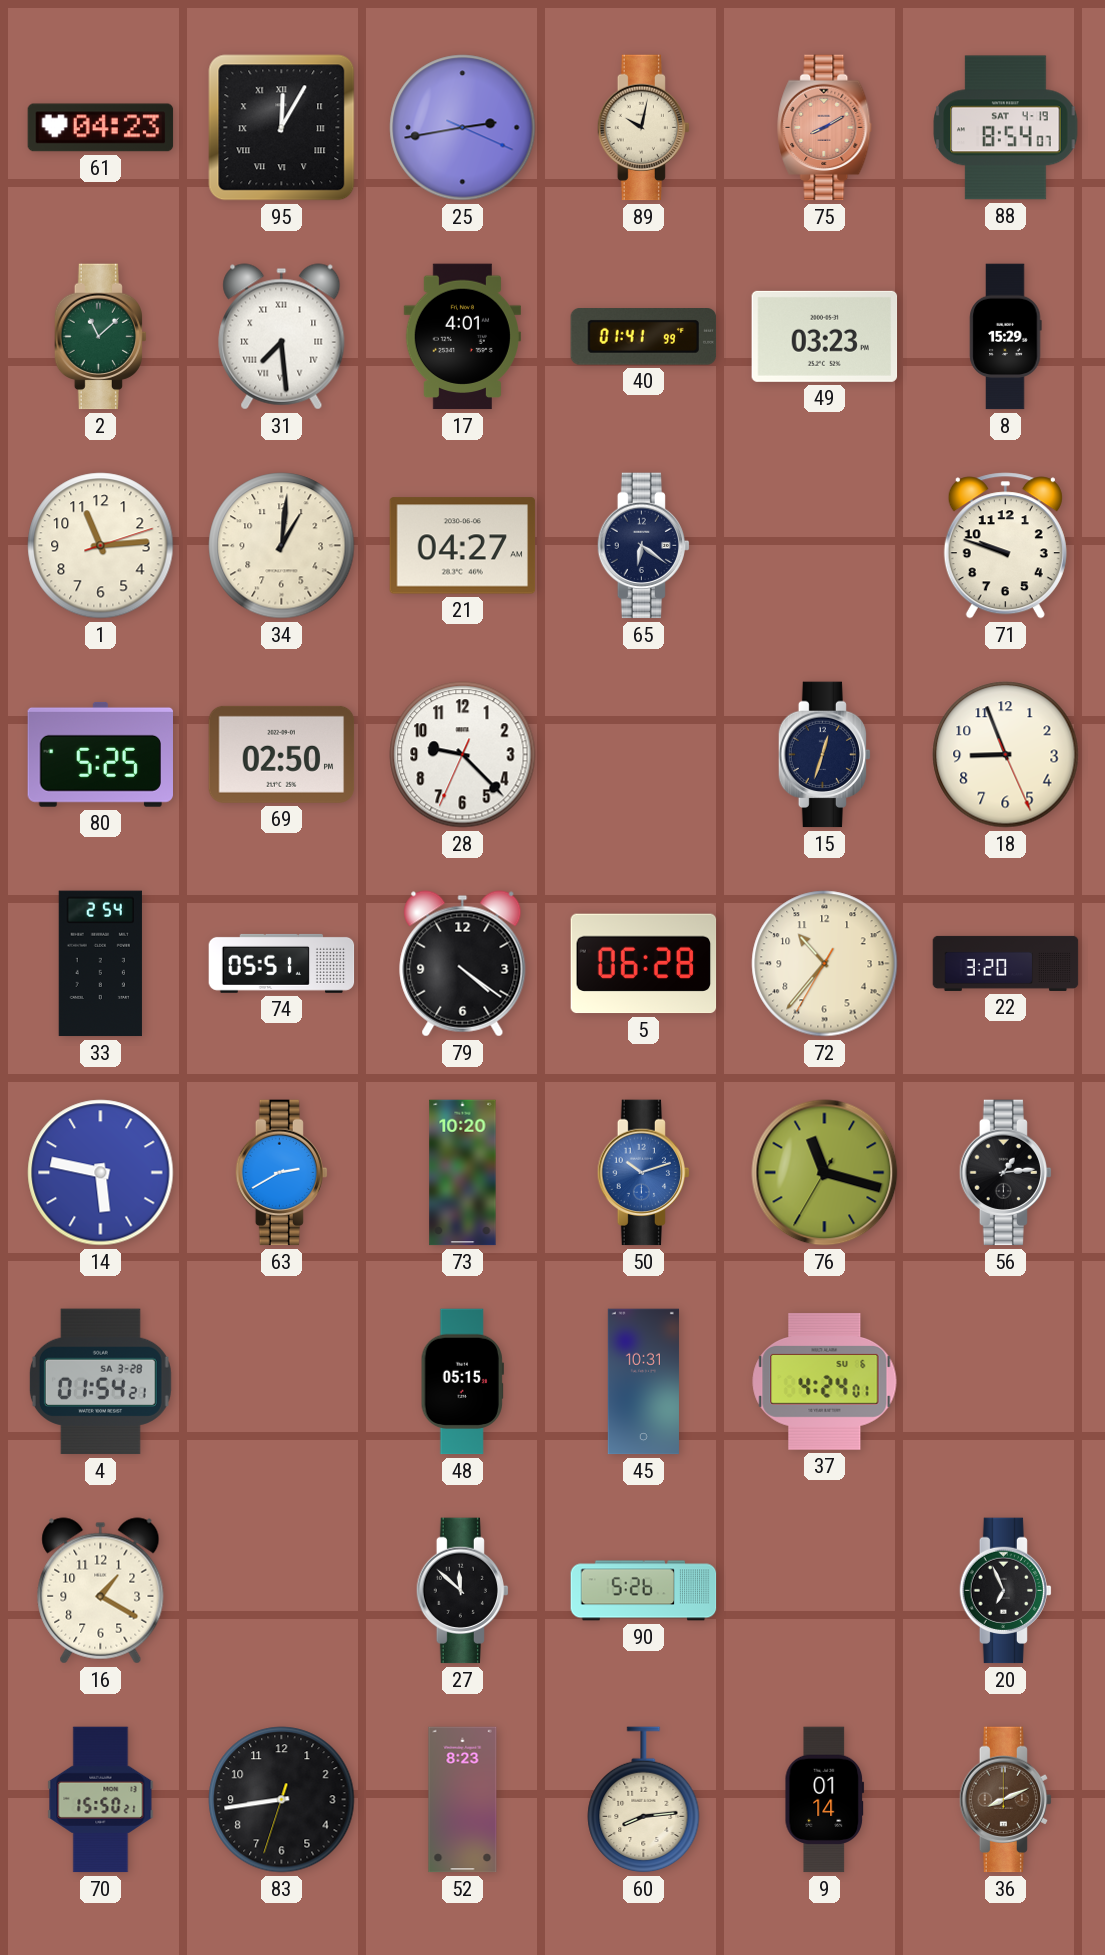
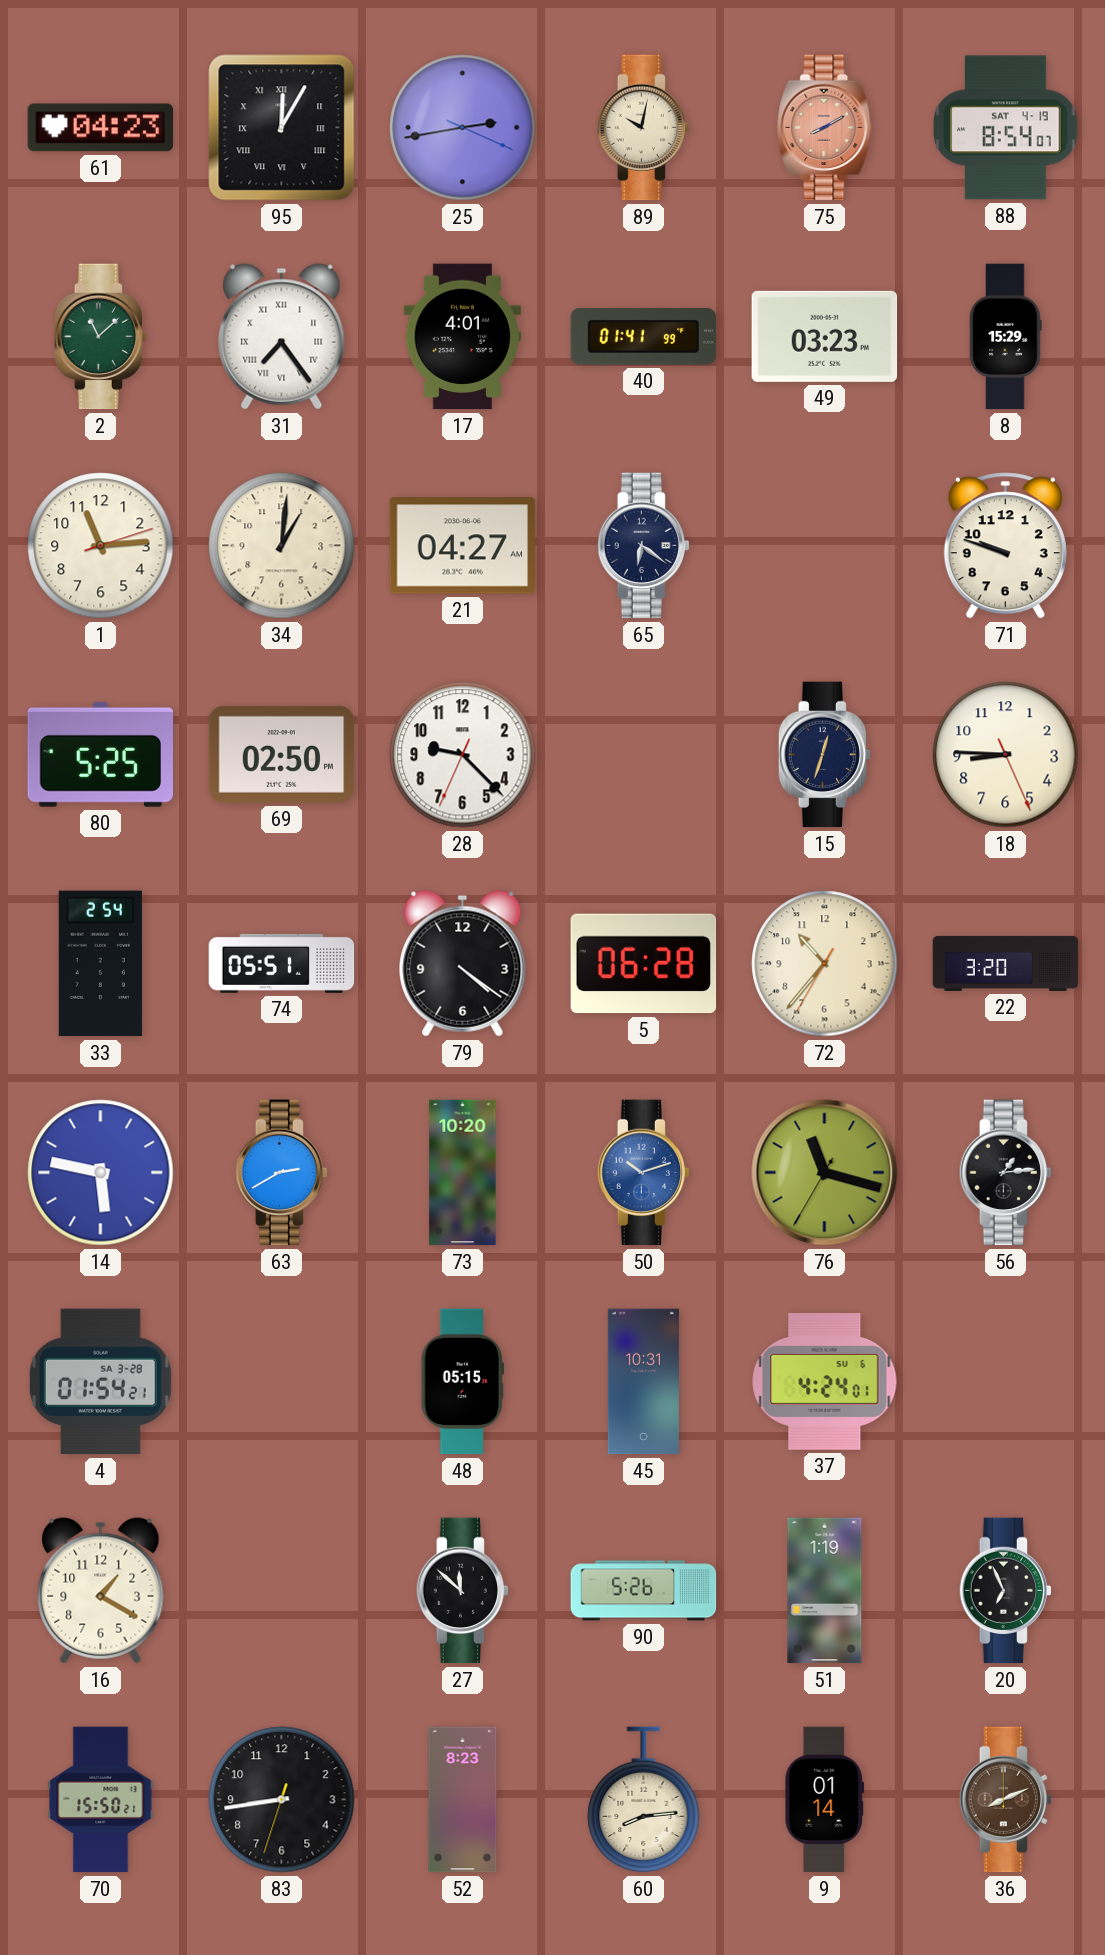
31: 7:29 -> 7:24
18: 8:56 -> 8:45
51: none -> 1:19
